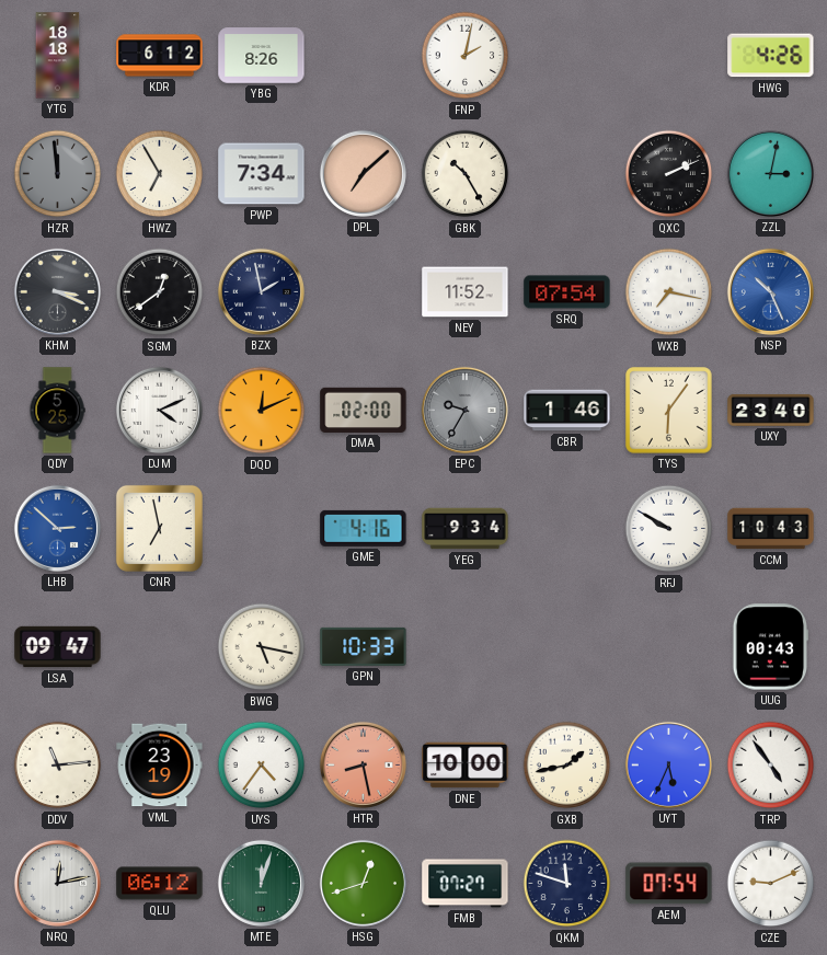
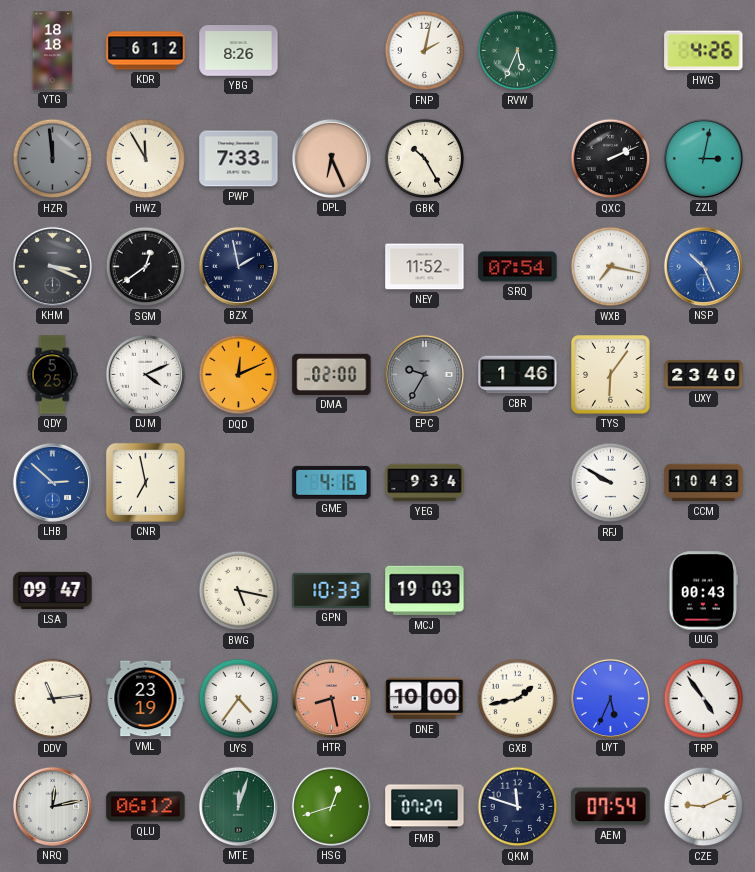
RVW: none -> 5:34
HWZ: 6:55 -> 11:55
PWP: 7:34 -> 7:33
DPL: 7:08 -> 6:26
MCJ: none -> 19:03
